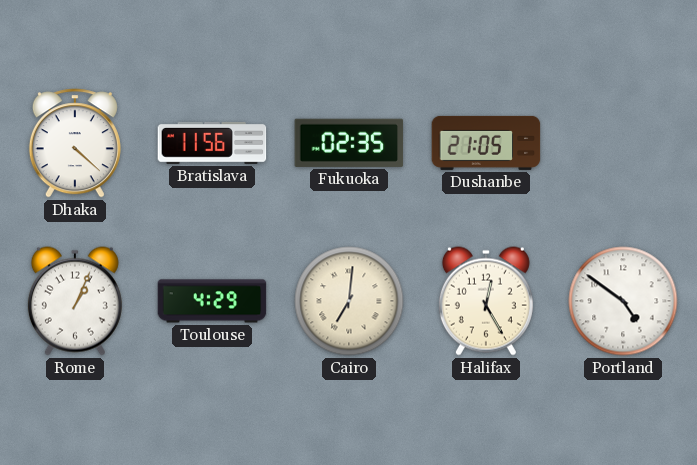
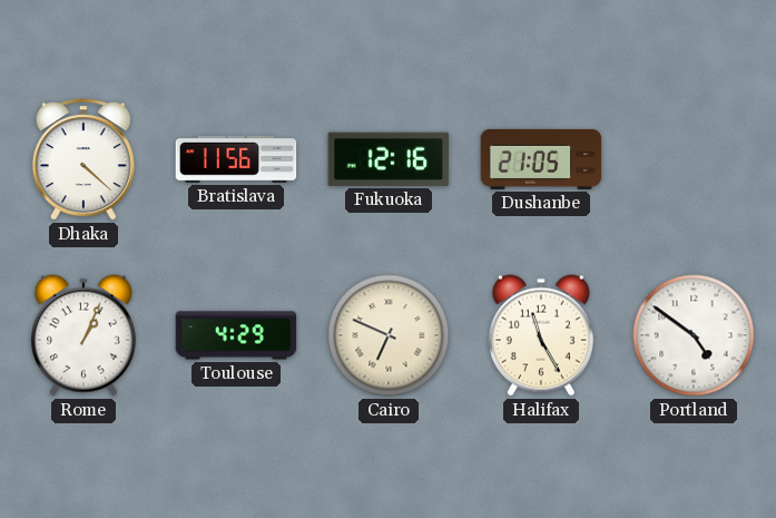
Fukuoka: 02:35 -> 12:16
Cairo: 7:01 -> 6:49
Halifax: 12:25 -> 11:25
